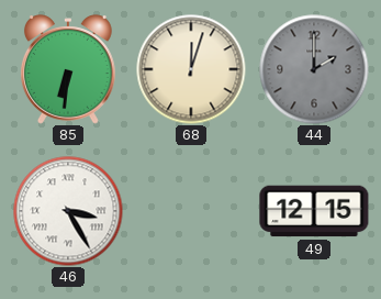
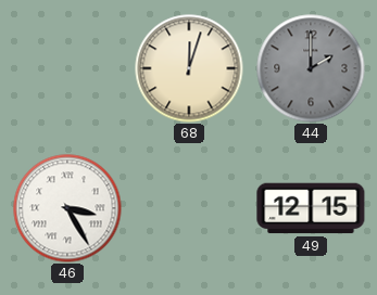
85: 6:31 -> none
